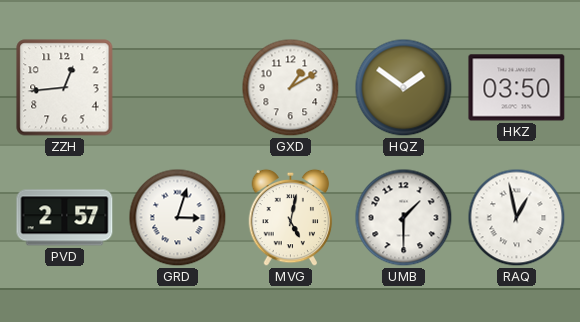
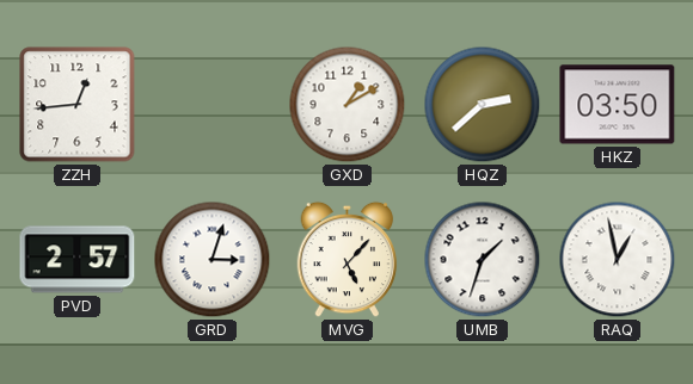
HQZ: 1:51 -> 2:38
MVG: 5:02 -> 5:07
UMB: 1:30 -> 1:33
